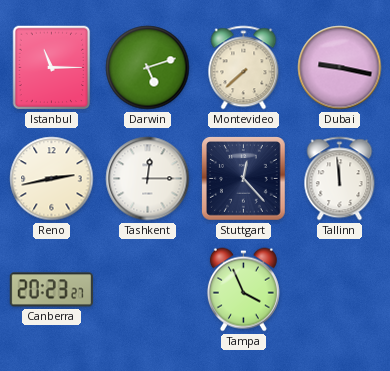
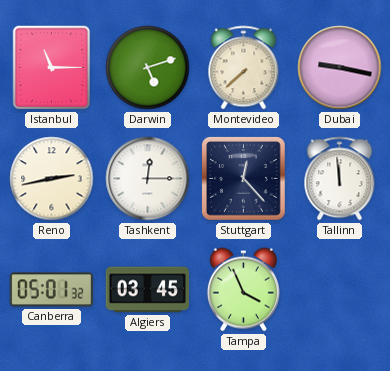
Canberra: 20:23 -> 05:01
Algiers: none -> 03:45
